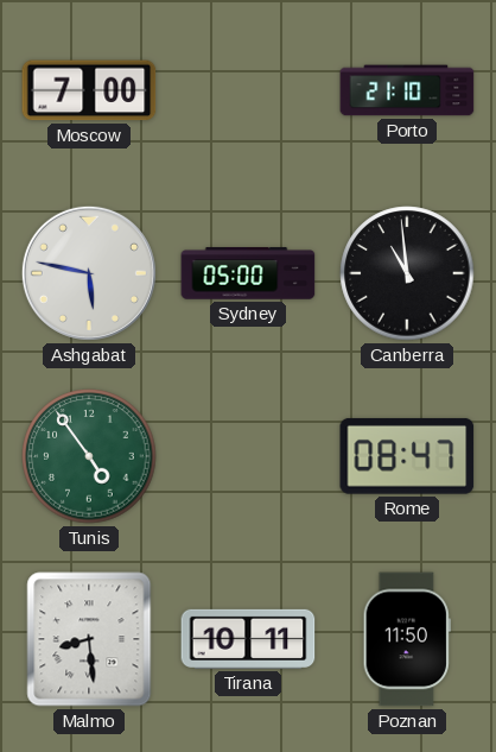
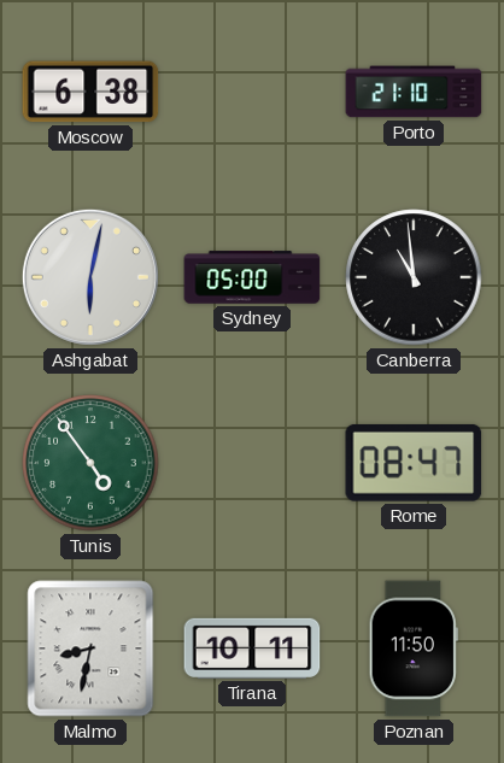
Moscow: 7:00 -> 6:38
Ashgabat: 5:47 -> 6:02
Malmo: 8:29 -> 8:32
